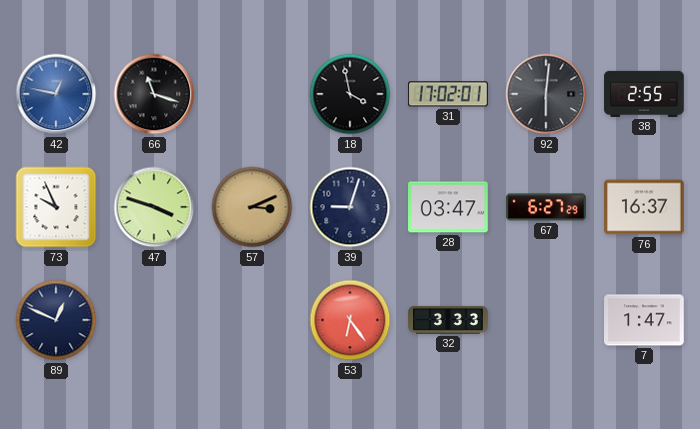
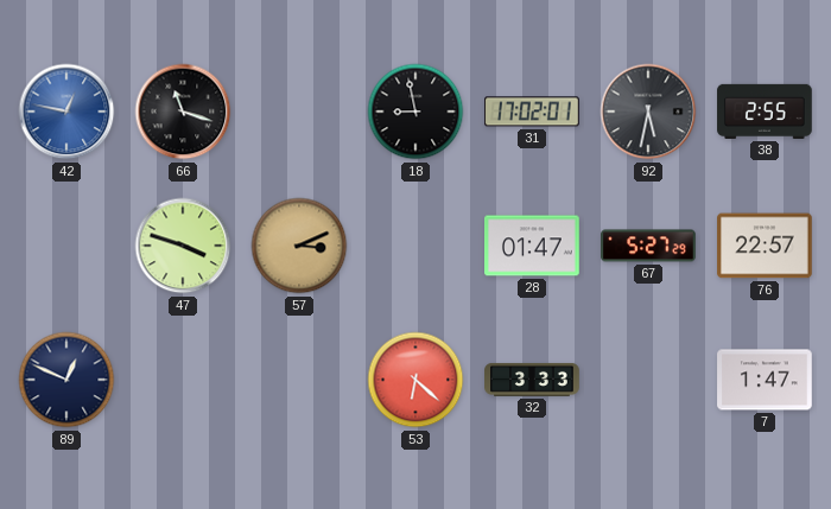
18: 3:58 -> 8:58
92: 6:01 -> 5:32
73: 9:56 -> none
39: 9:03 -> none
28: 03:47 -> 01:47
67: 6:27 -> 5:27
76: 16:37 -> 22:57
53: 6:24 -> 6:22
